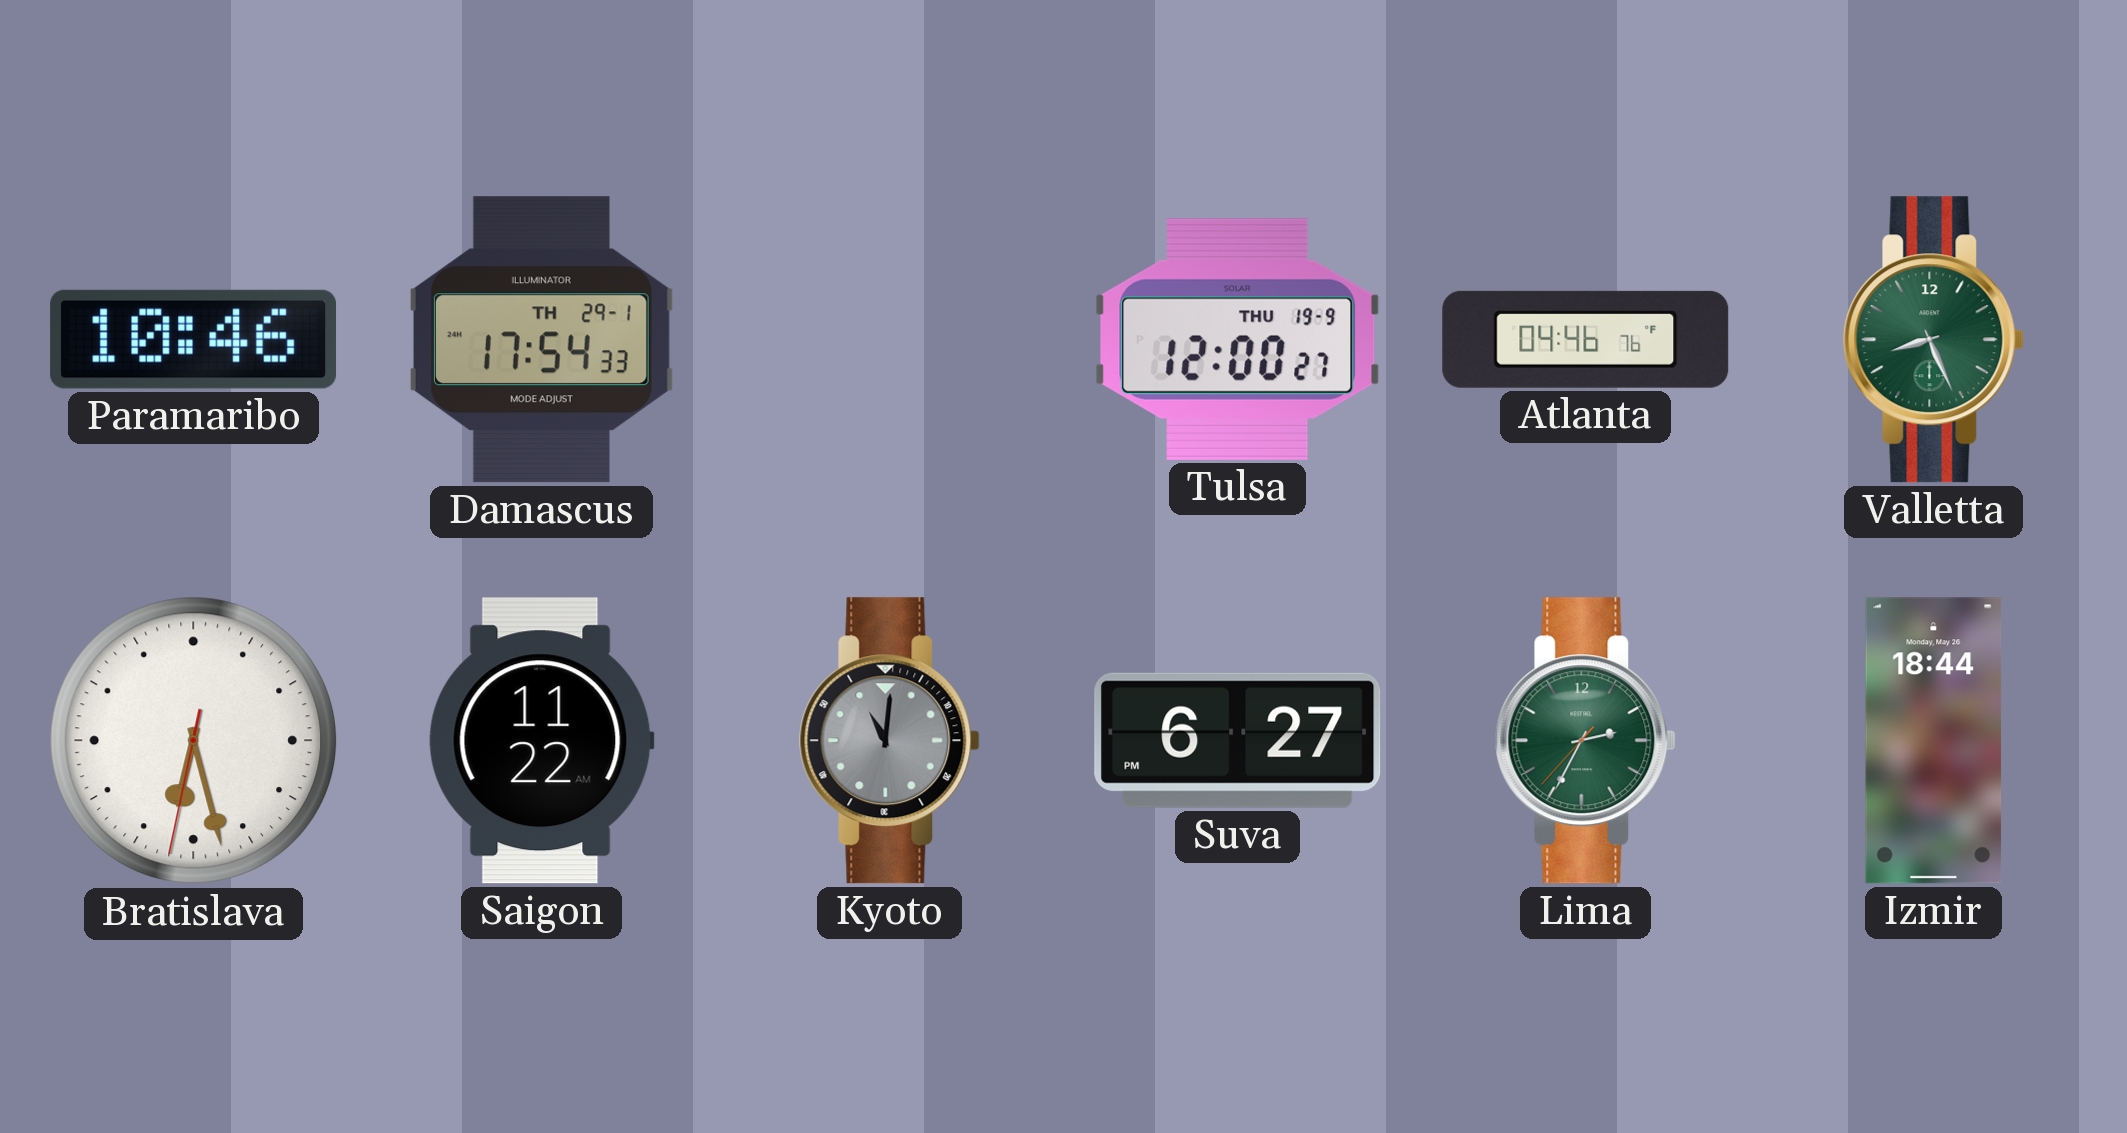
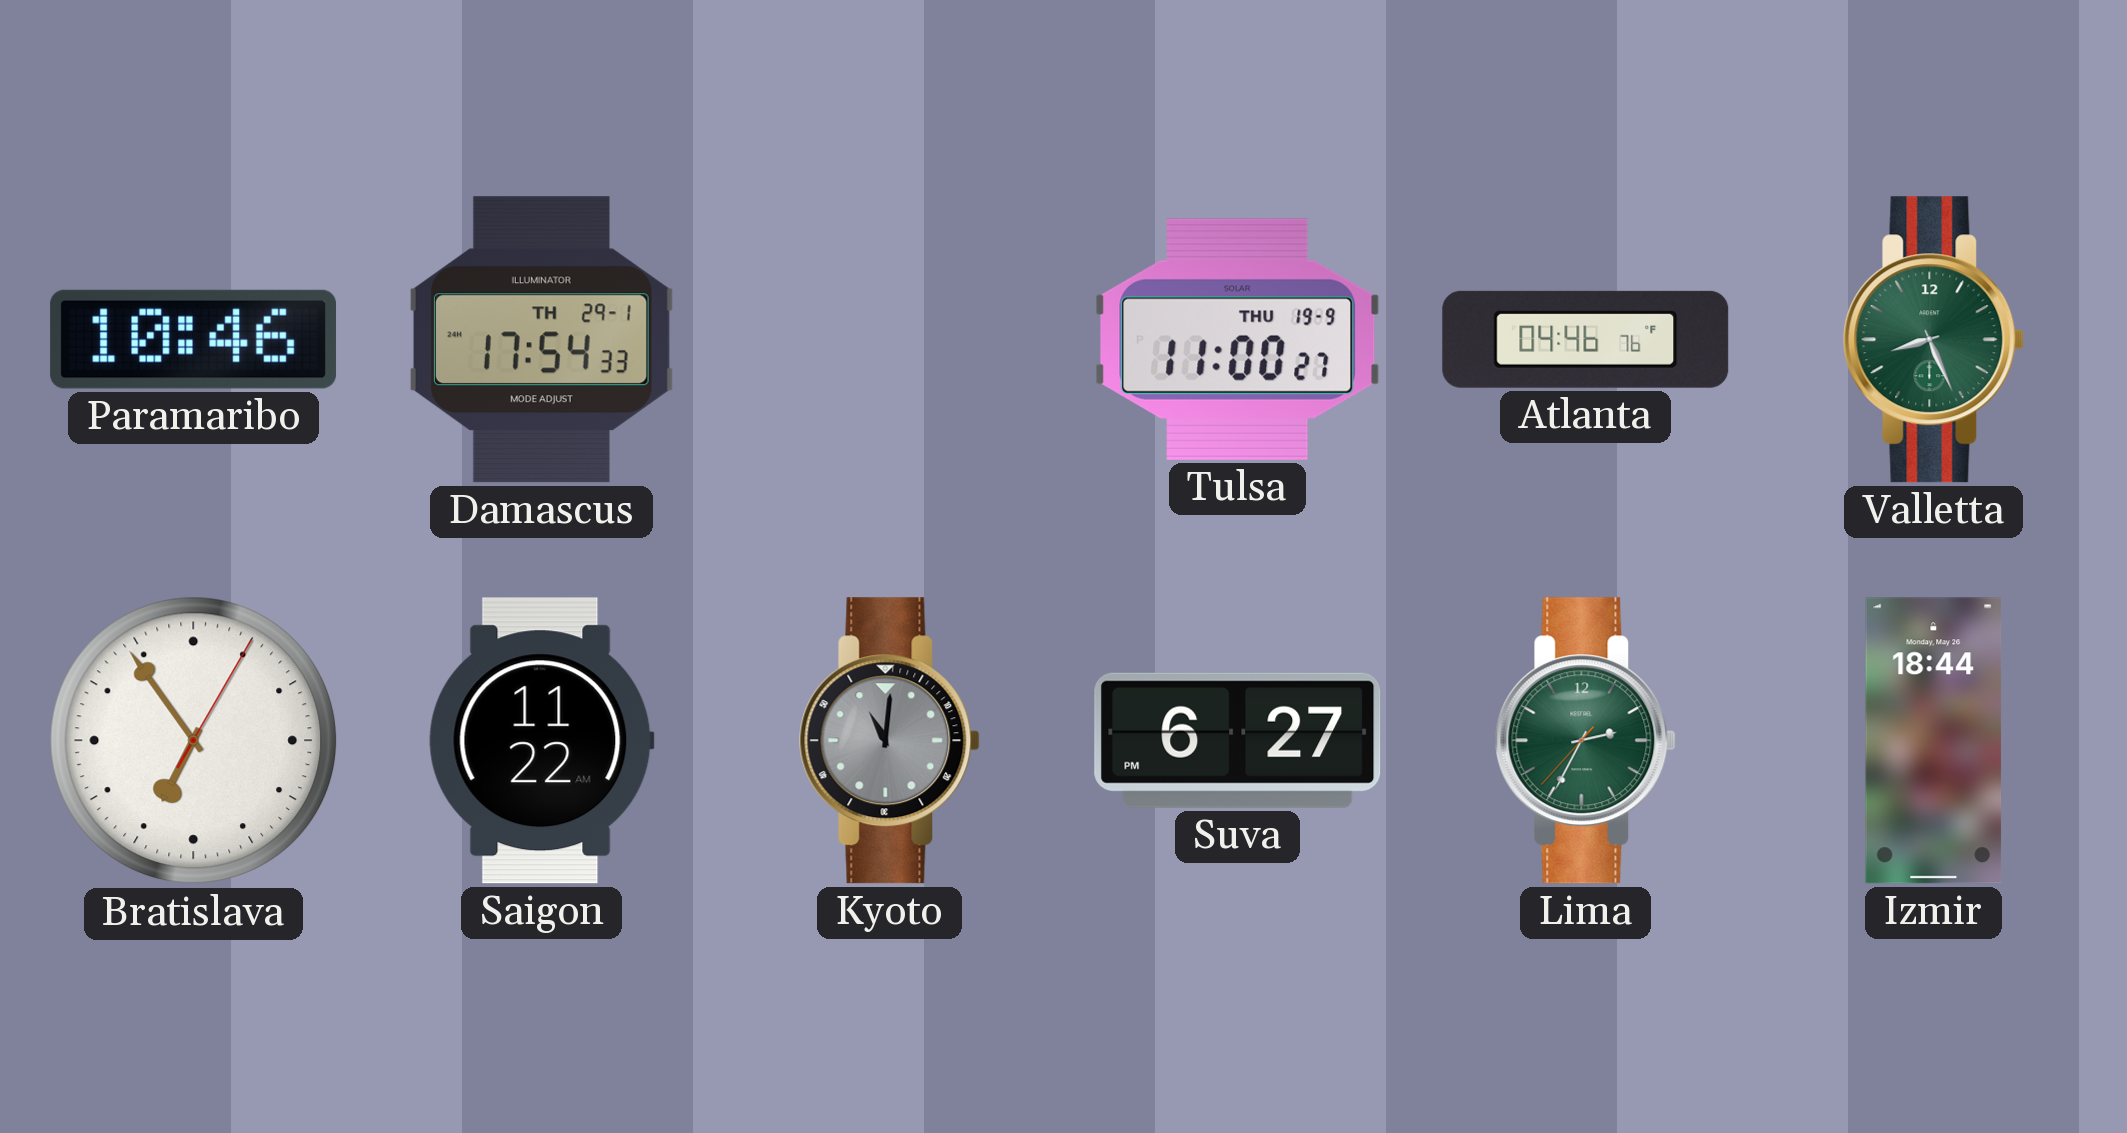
Tulsa: 12:00 -> 11:00
Bratislava: 6:27 -> 6:54
